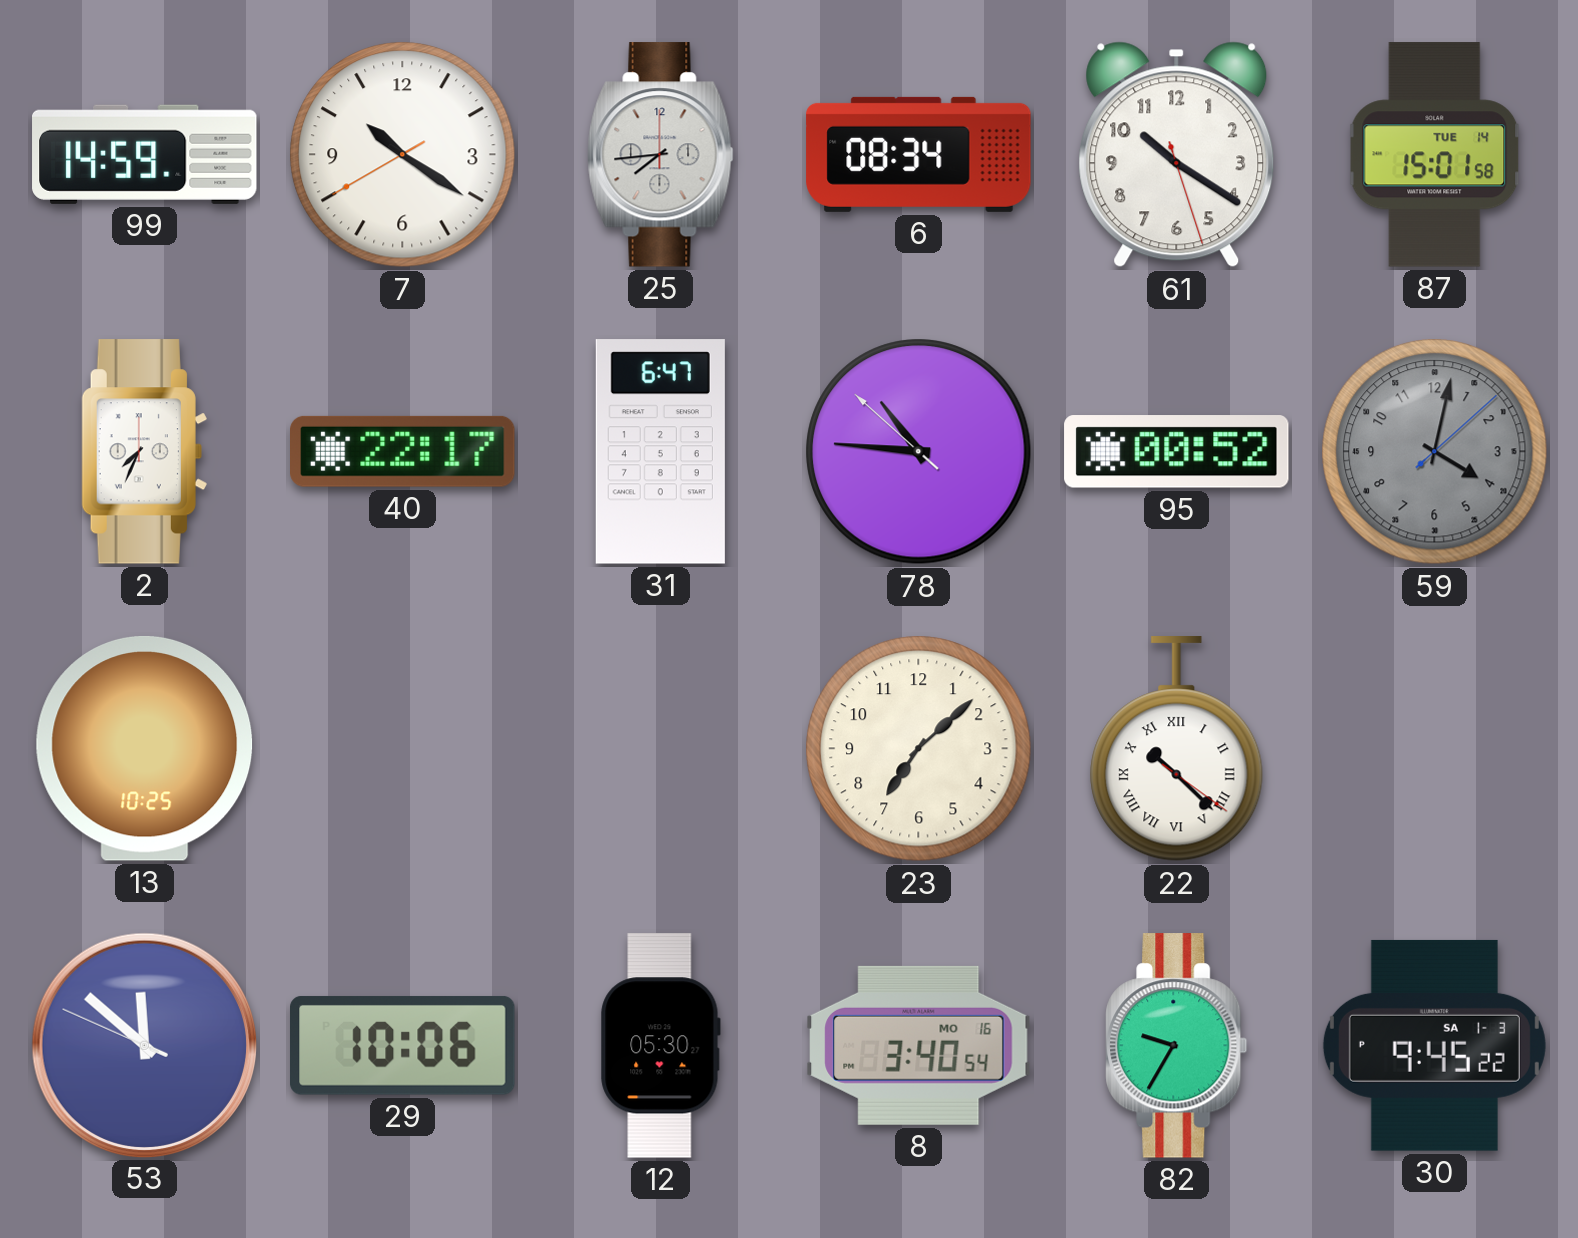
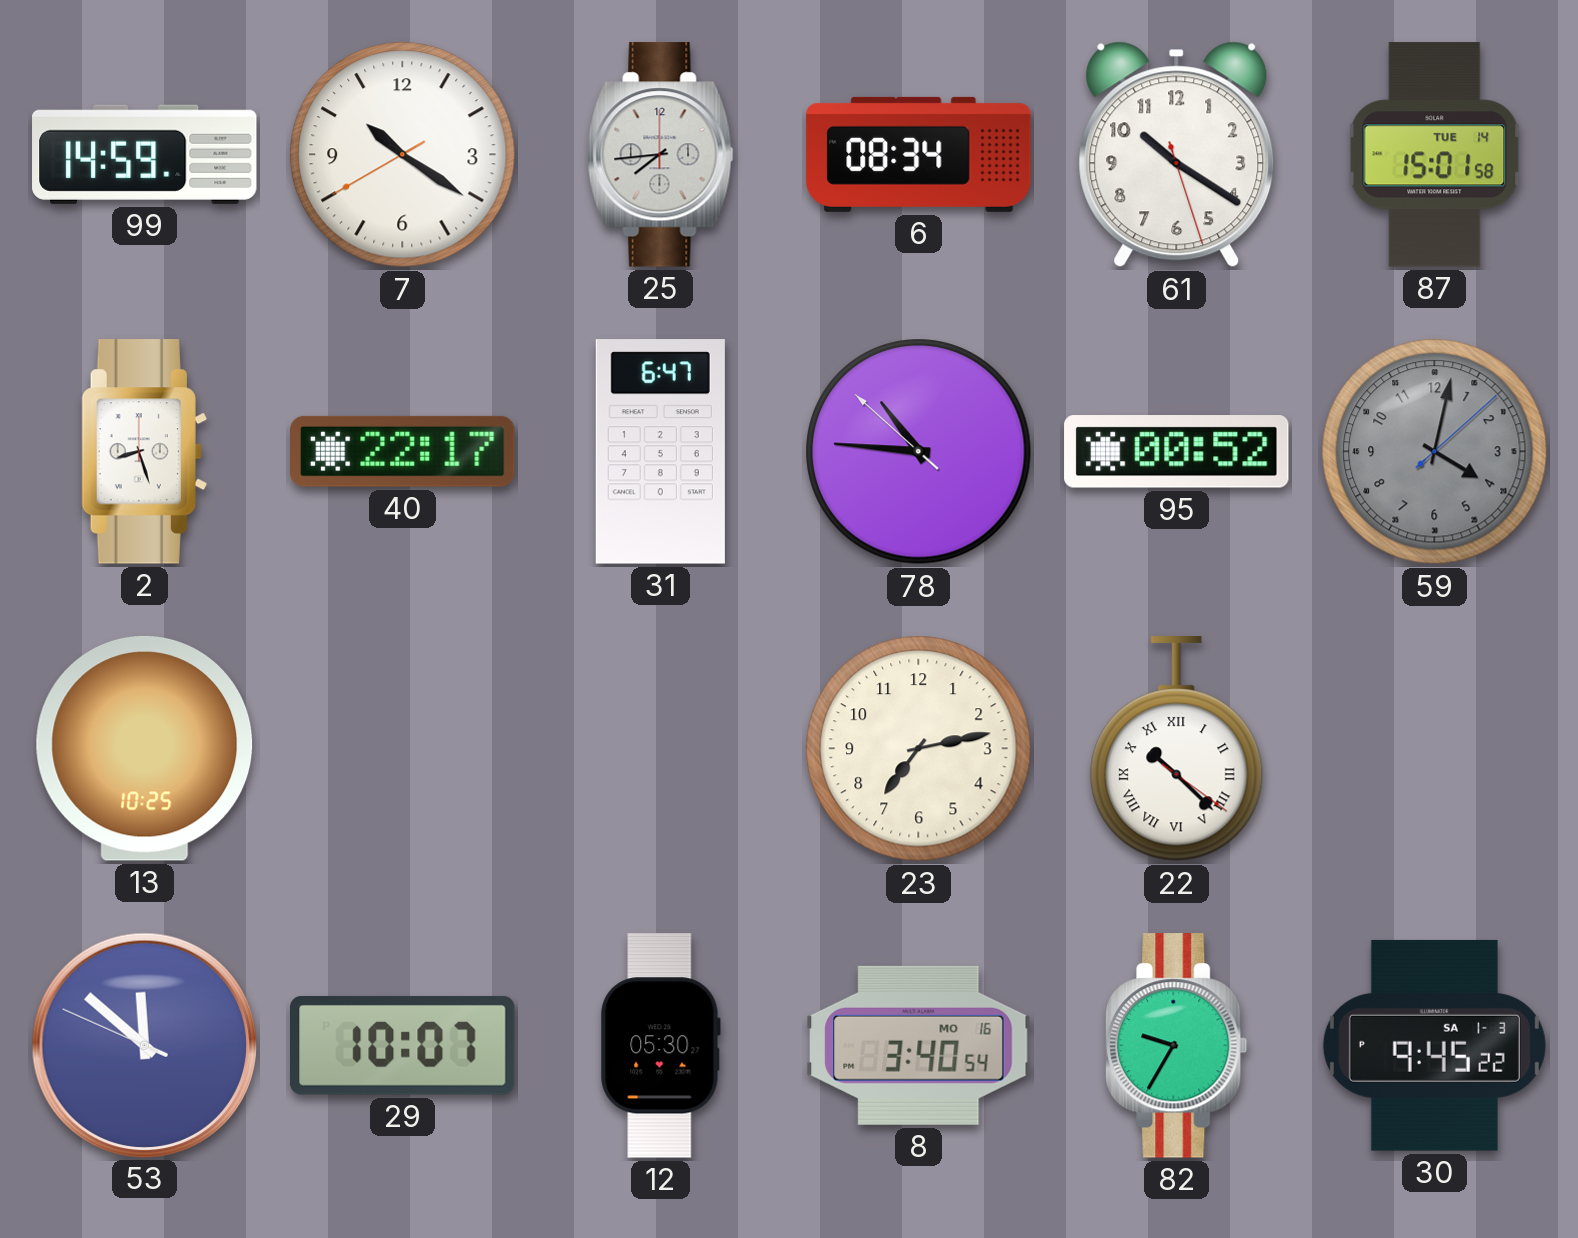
2: 7:34 -> 8:27
23: 7:08 -> 7:13
29: 10:06 -> 10:07
